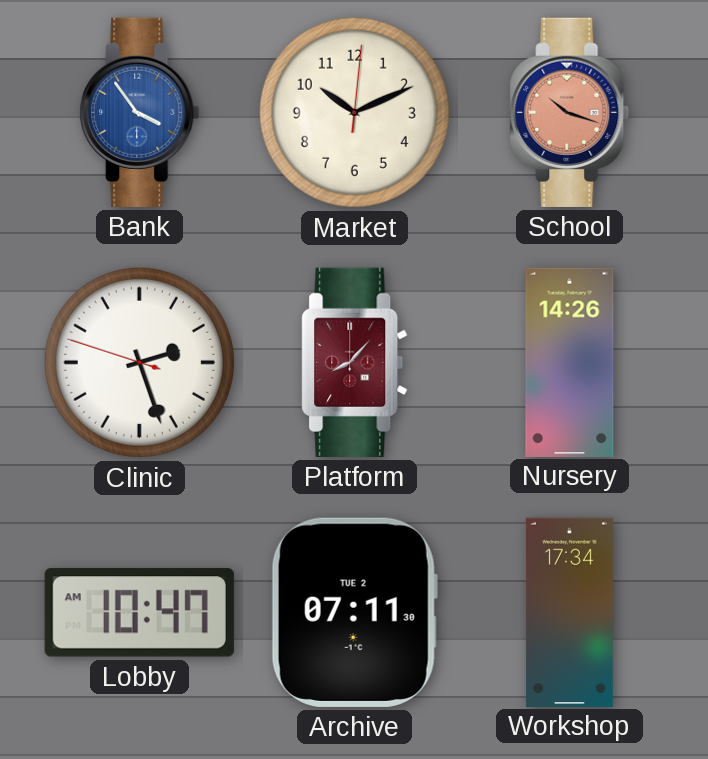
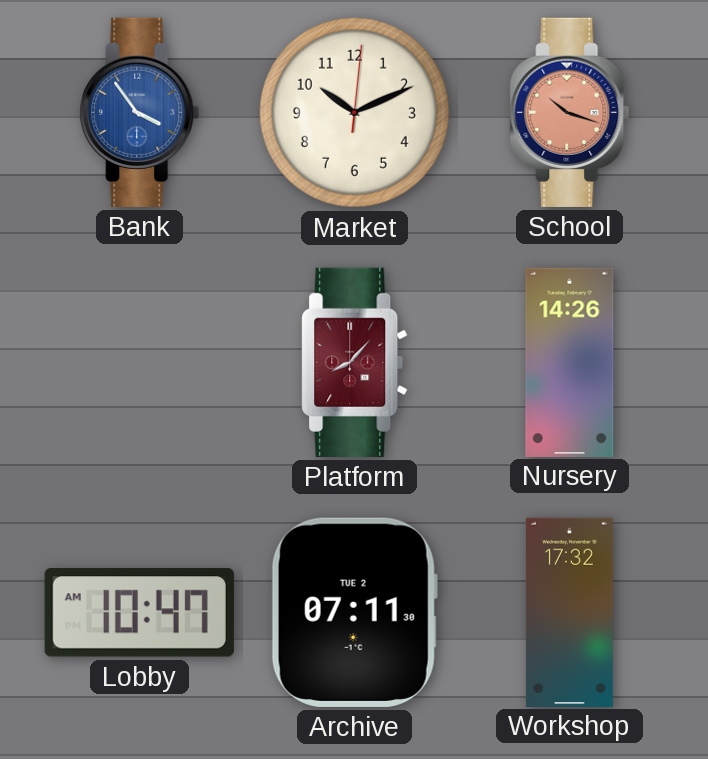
Clinic: 2:26 -> none
Workshop: 17:34 -> 17:32
